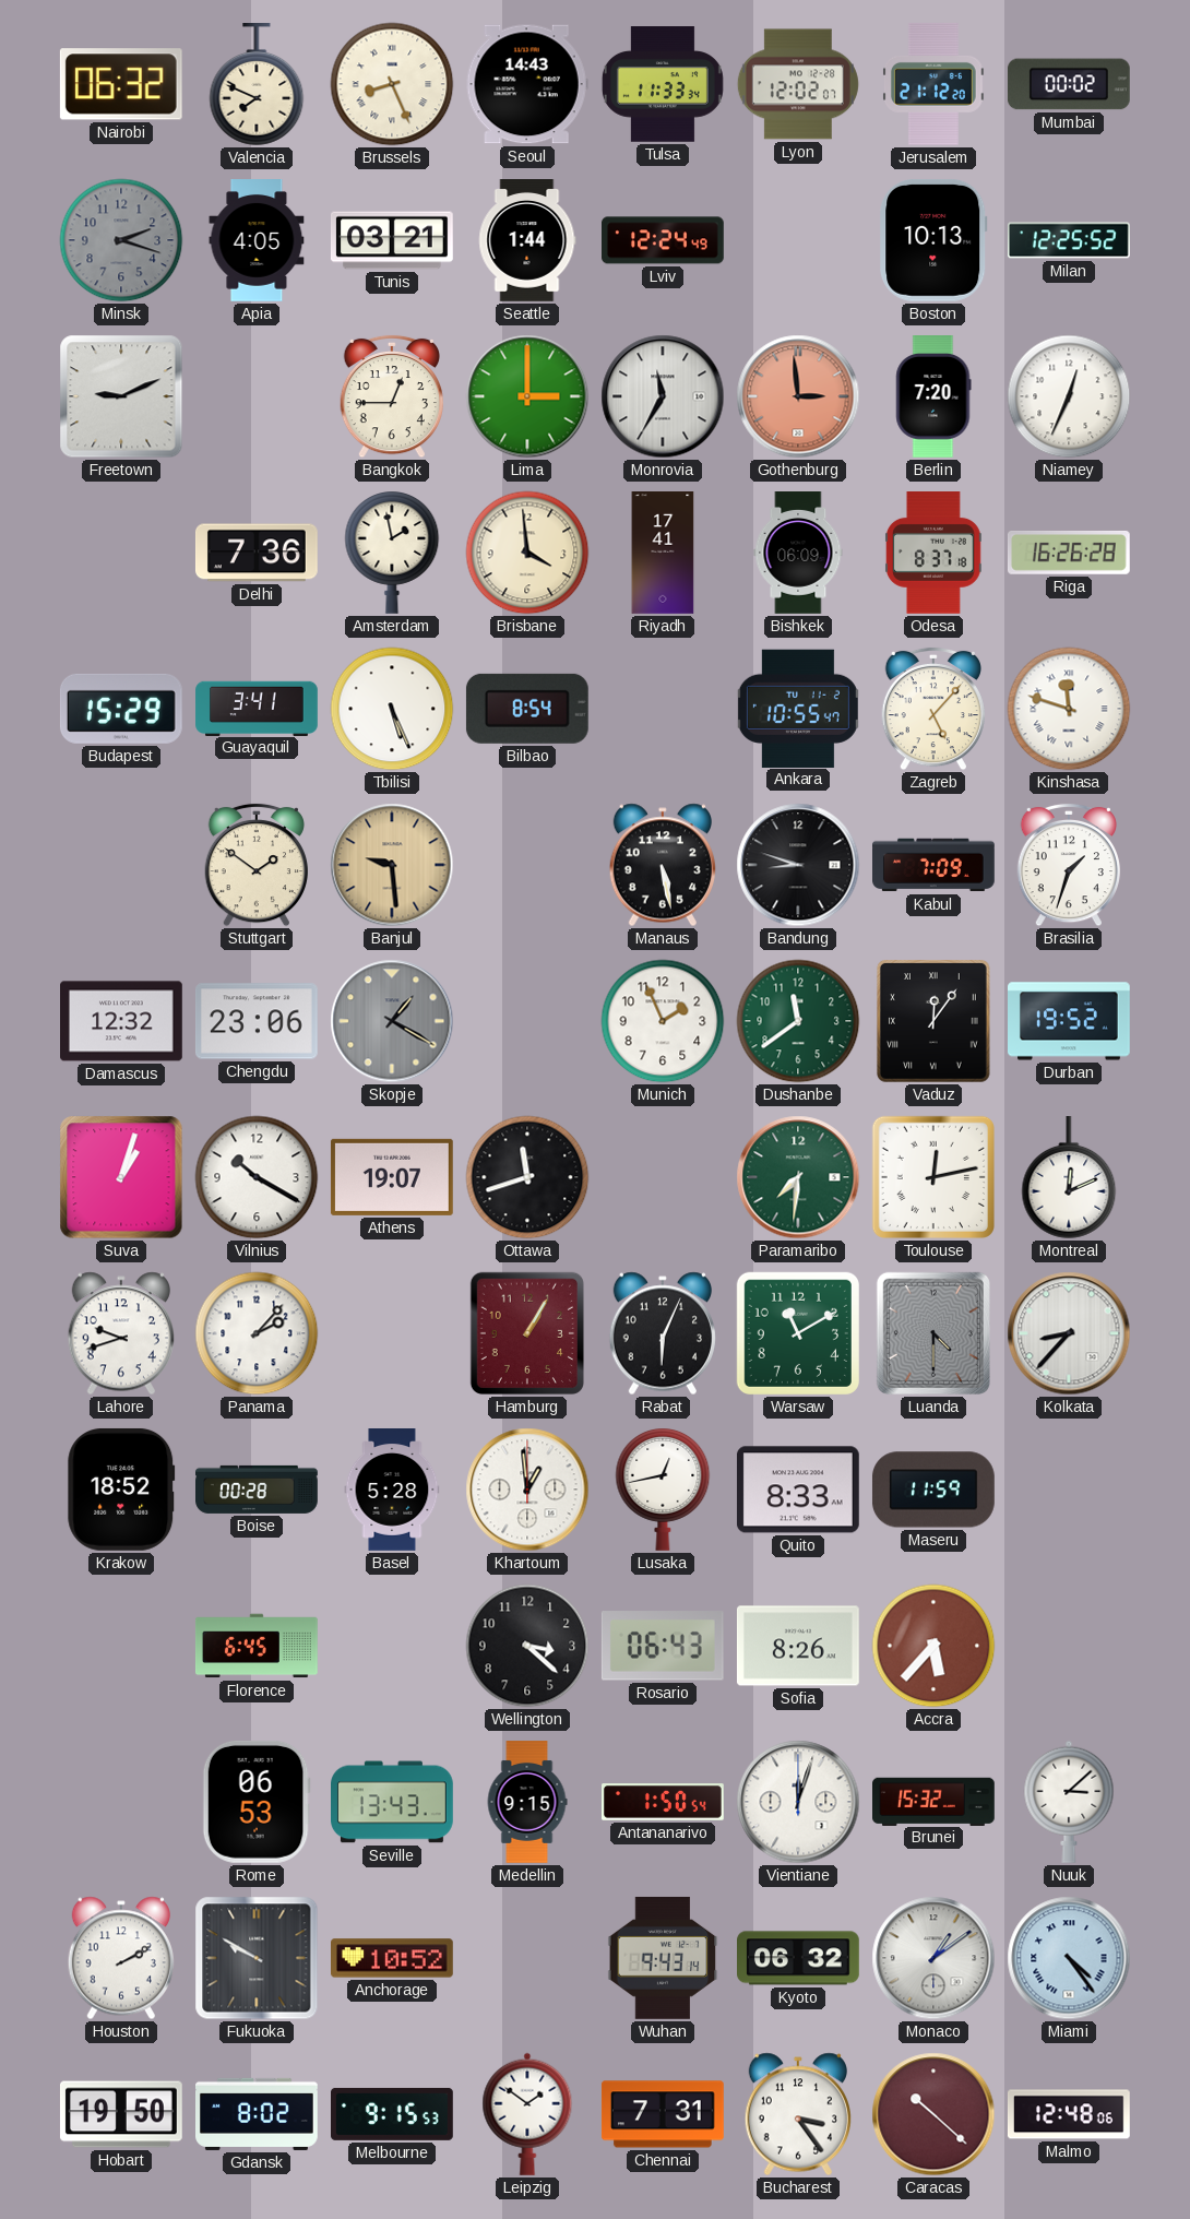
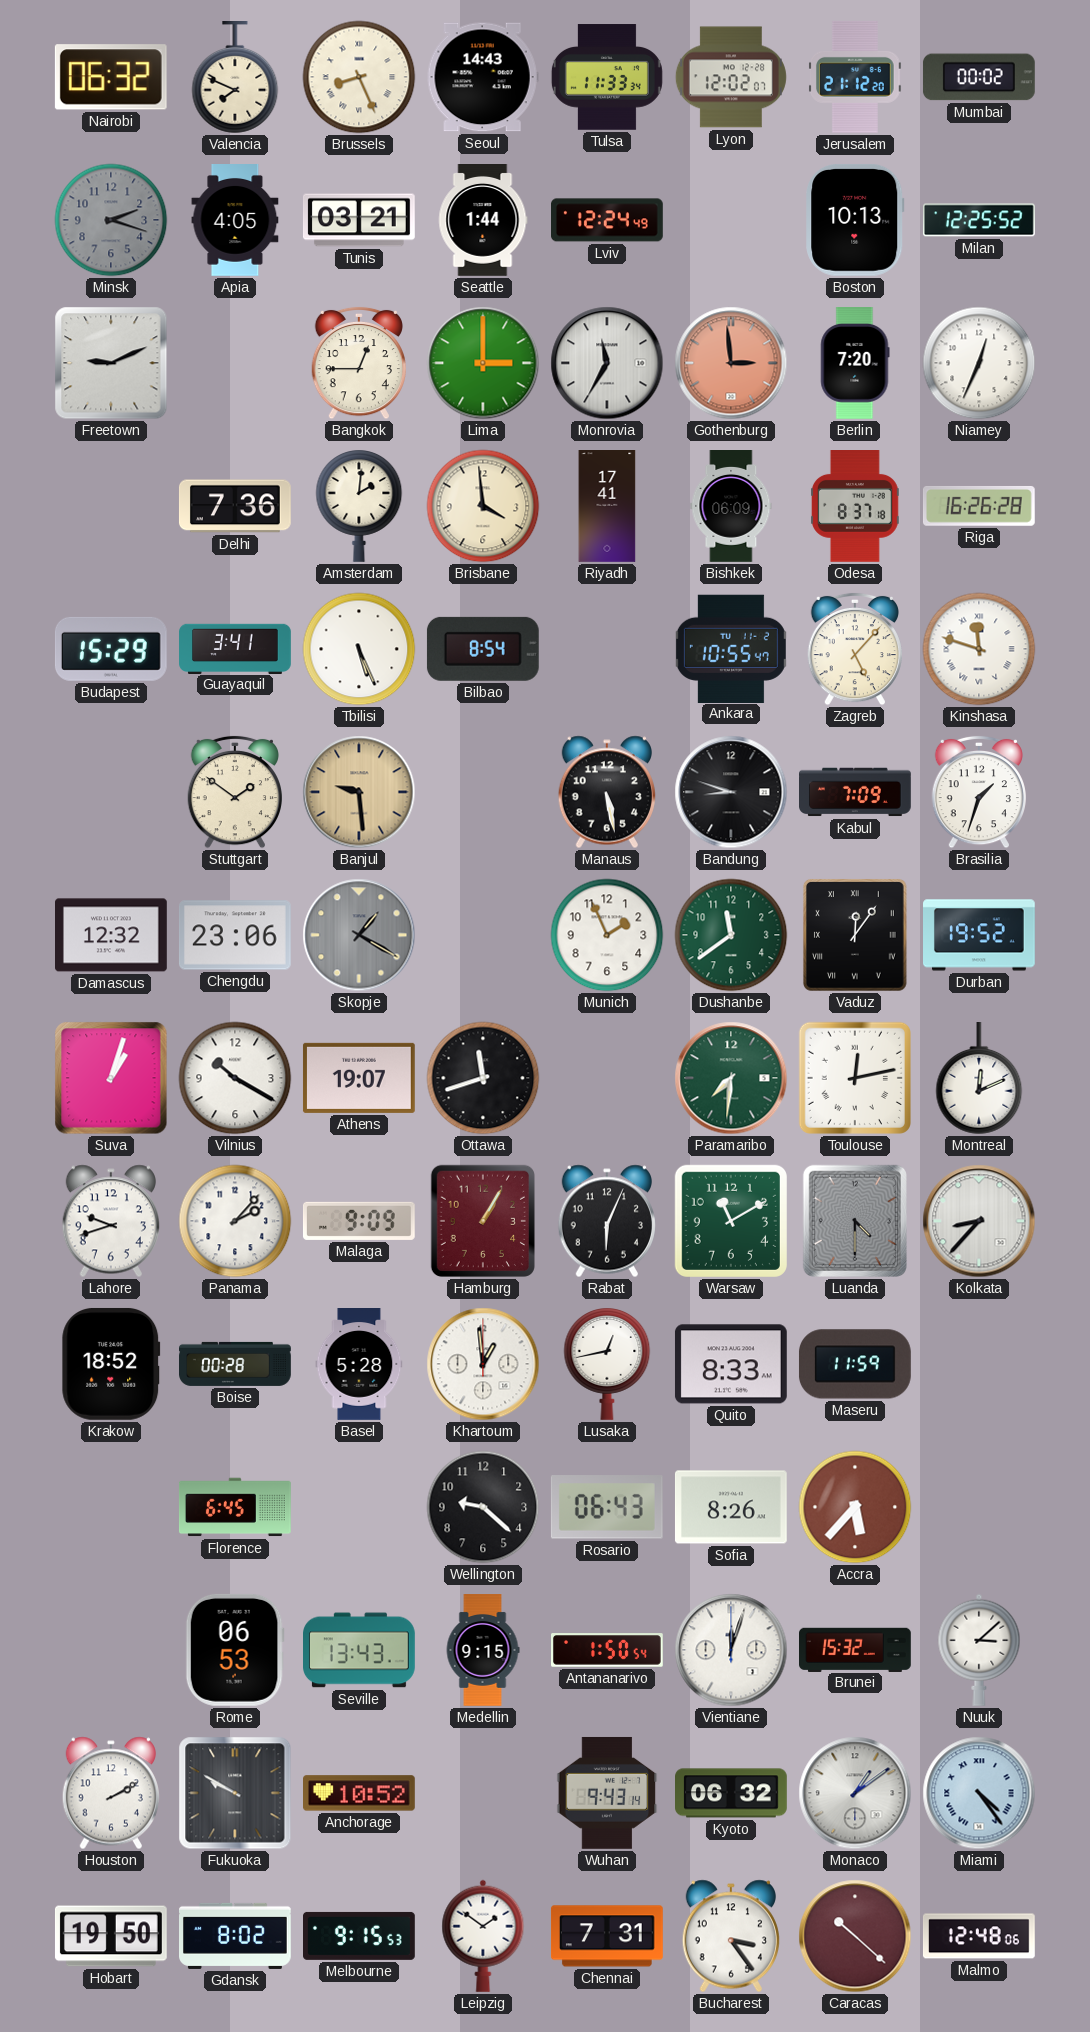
Amsterdam: 1:58 -> 2:01
Malaga: none -> 9:09
Wellington: 3:22 -> 9:22
